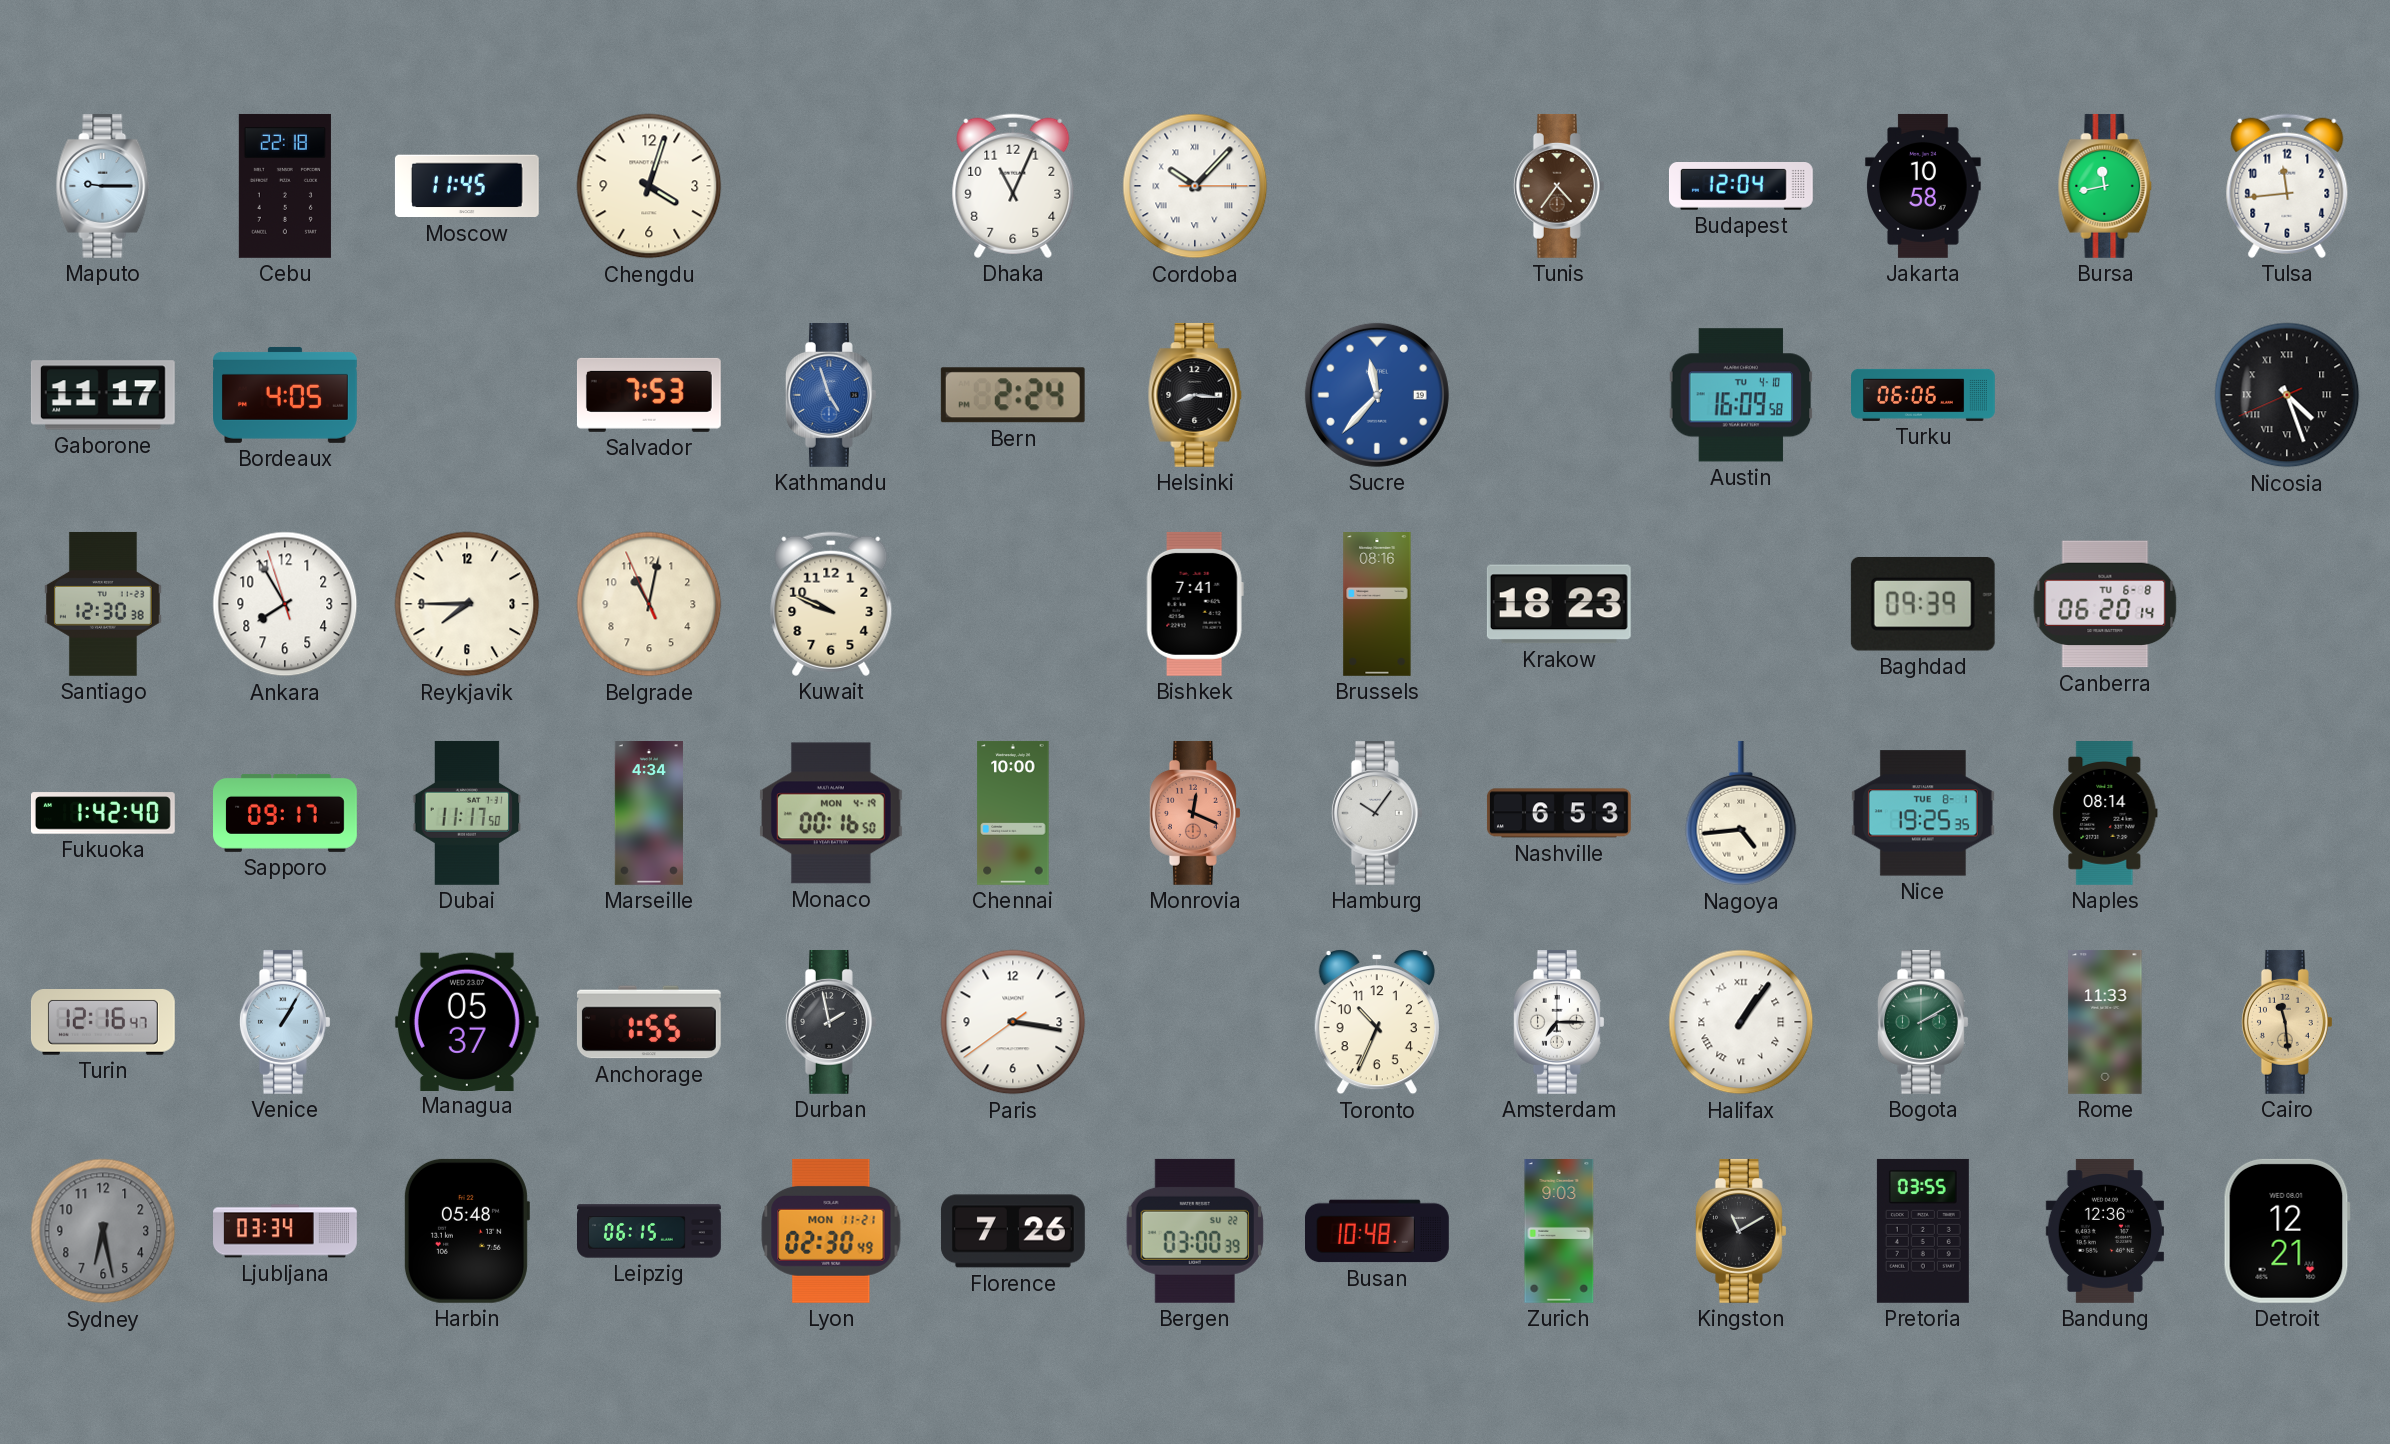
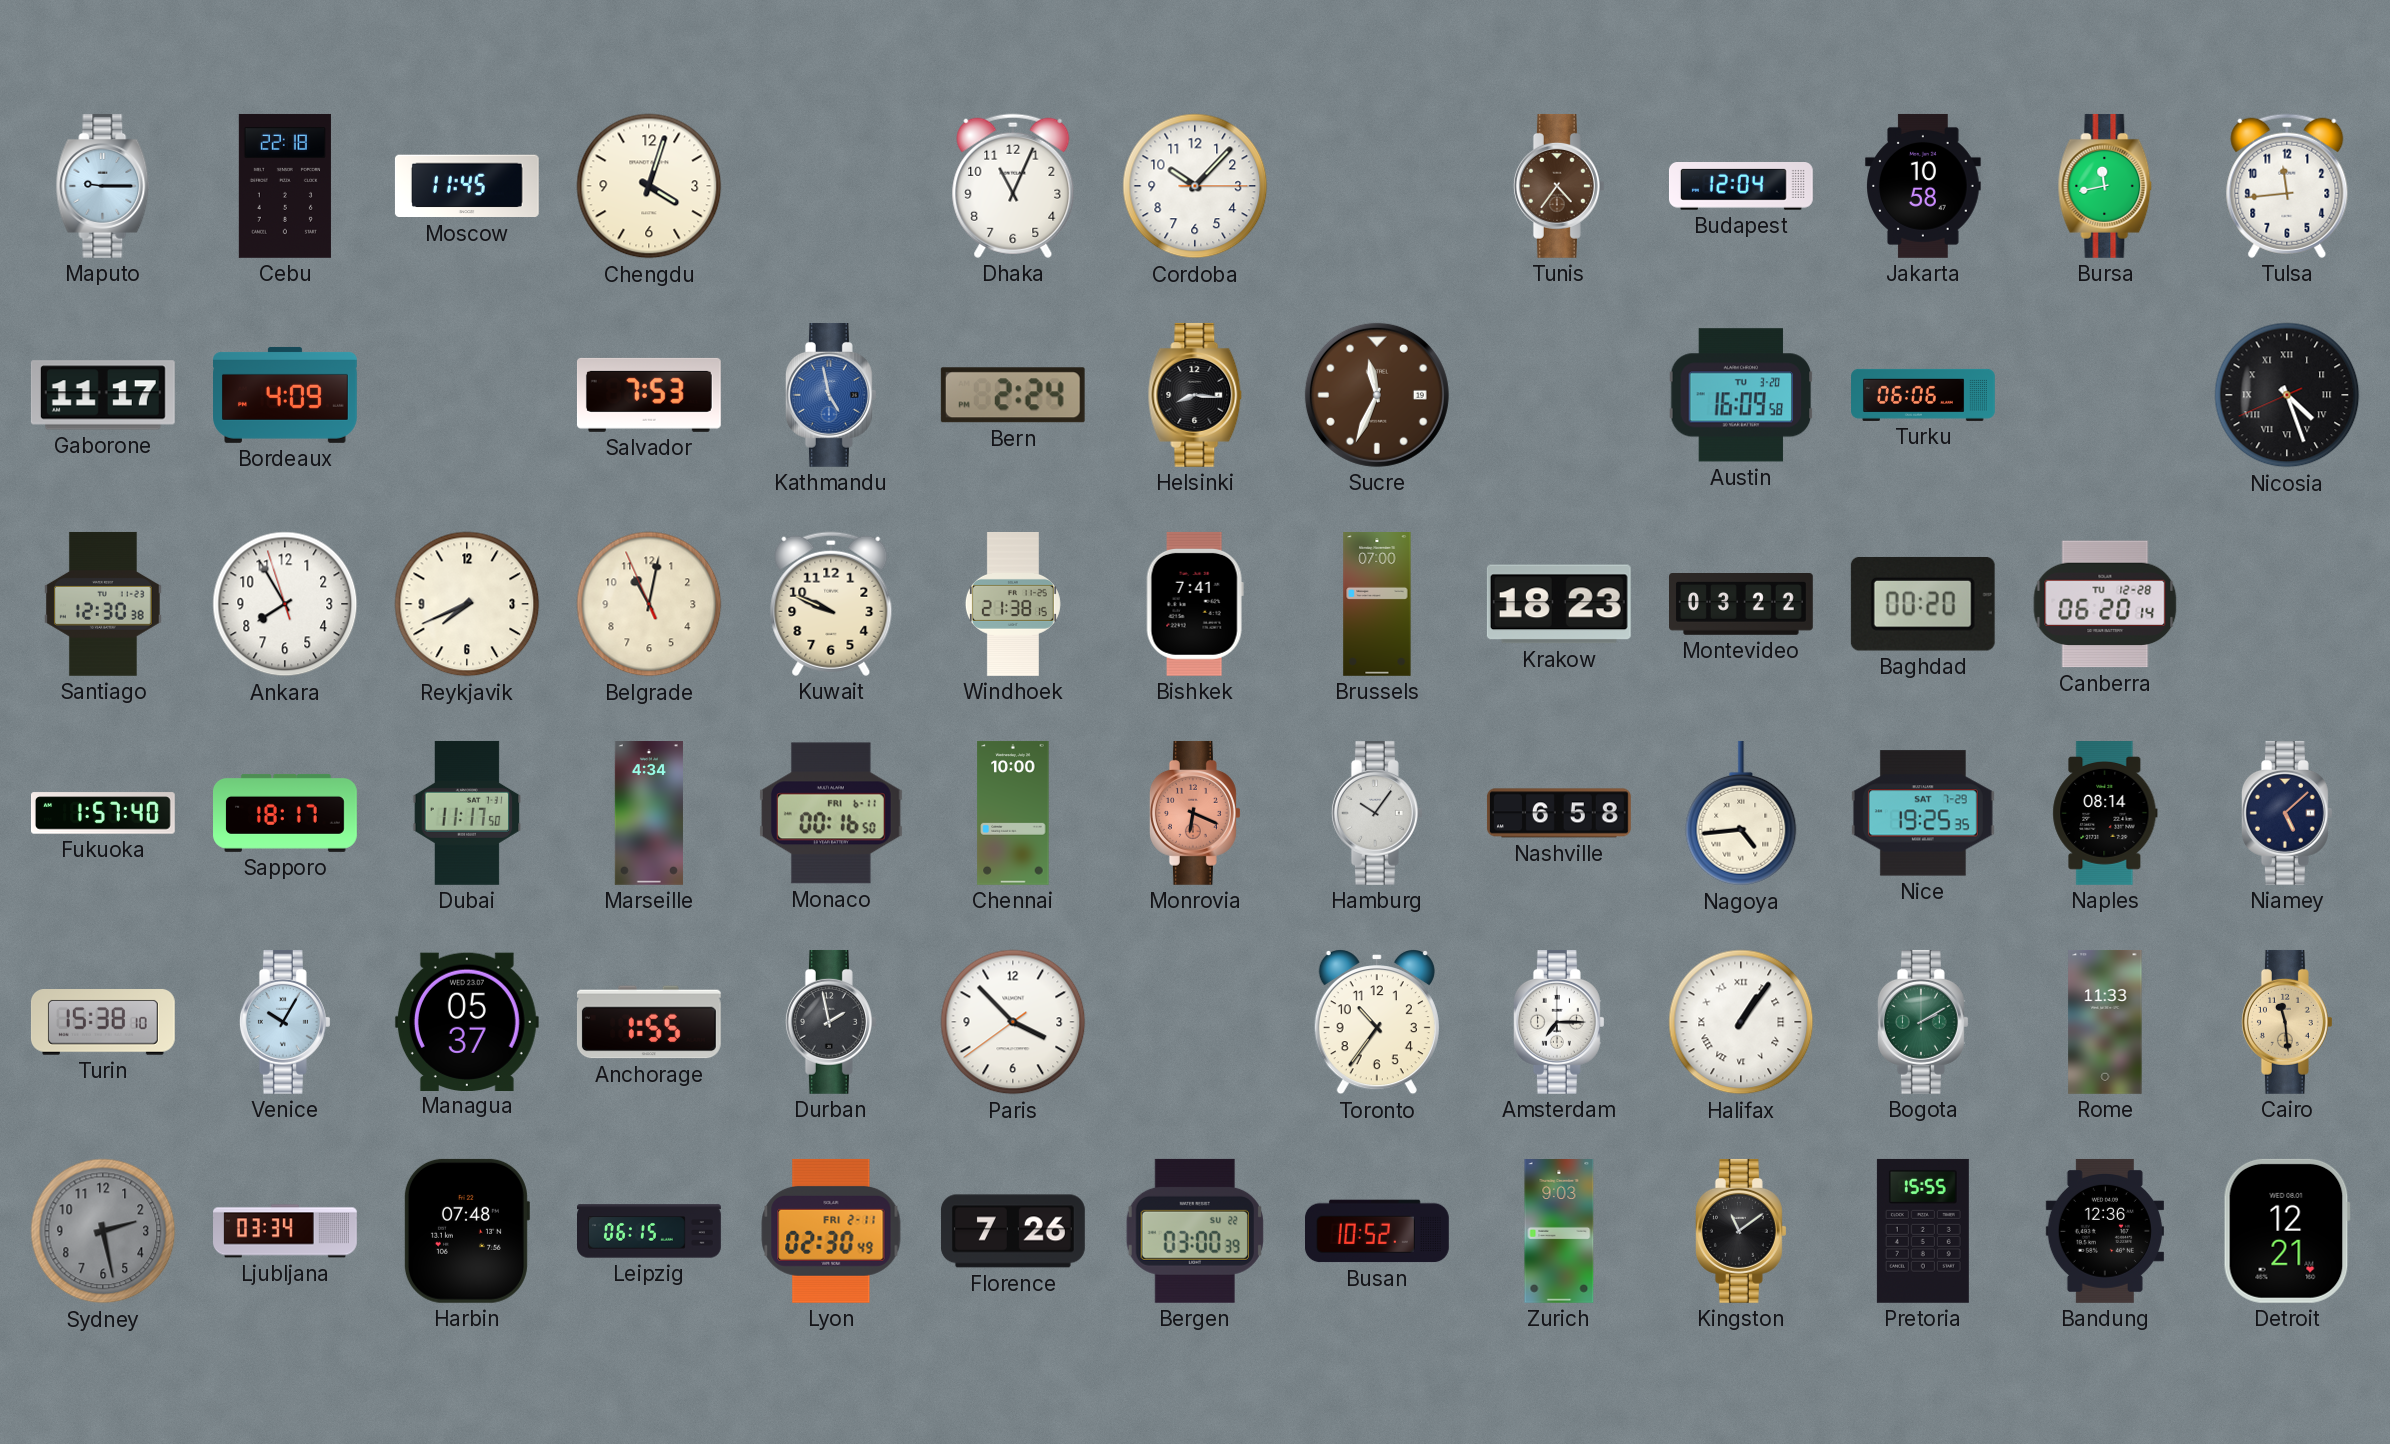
Cordoba numerals: Roman -> Arabic
Bordeaux: 4:05 -> 4:09
Kathmandu: 4:57 -> 4:58
Sucre: 11:37 -> 11:34
Sucre dial: blue -> brown
Austin date: TU 4-10 -> TU 3-20
Reykjavik: 7:45 -> 7:41
Windhoek: none -> 21:38
Brussels: 08:16 -> 07:00
Montevideo: none -> 03:22
Baghdad: 09:39 -> 00:20
Canberra date: TU 6-8 -> TU 12-28
Fukuoka: 1:42 -> 1:57
Sapporo: 09:17 -> 18:17
Monaco date: MON 4-19 -> FRI 6-11
Monrovia: 12:19 -> 6:19
Nashville: 6:53 -> 6:58
Nice date: TUE 8-1 -> SAT 7-29
Niamey: none -> 5:08
Turin: 12:16 -> 15:38
Venice: 1:05 -> 10:05
Paris: 3:16 -> 3:52
Toronto: 10:34 -> 10:36
Sydney: 6:28 -> 2:28
Harbin: 05:48 -> 07:48
Lyon date: MON 11-21 -> FRI 2-11
Busan: 10:48 -> 10:52
Kingston: 11:10 -> 11:09
Pretoria: 03:55 -> 15:55
